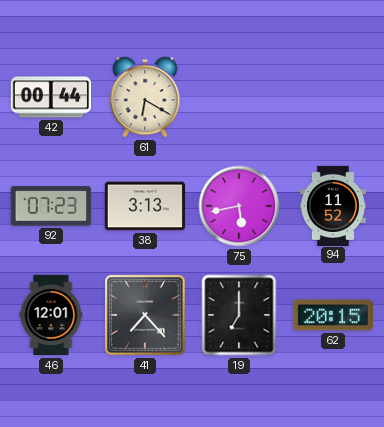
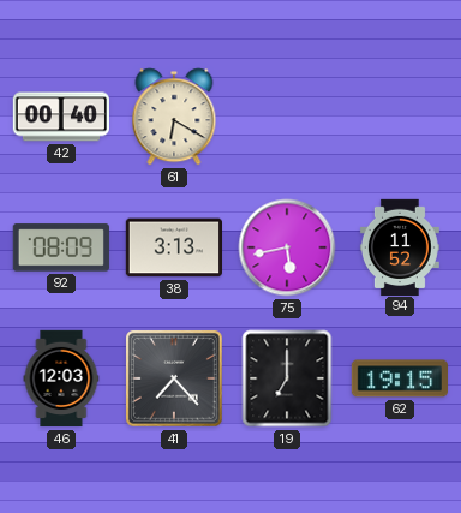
42: 00:44 -> 00:40
92: 07:23 -> 08:09
46: 12:01 -> 12:03
62: 20:15 -> 19:15
